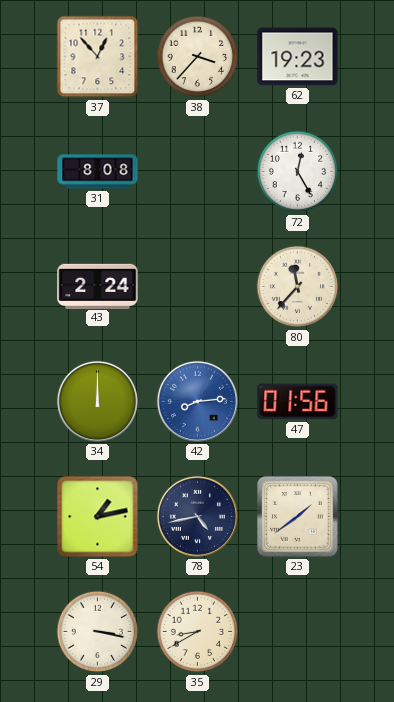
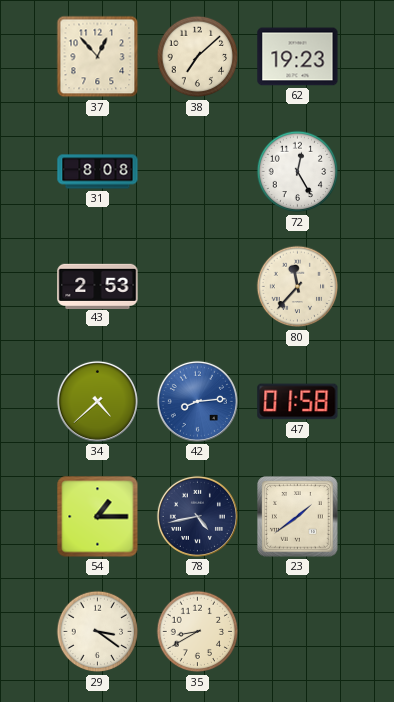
38: 3:37 -> 7:08
43: 2:24 -> 2:53
34: 12:00 -> 4:38
47: 01:56 -> 01:58
54: 1:13 -> 1:15
29: 3:17 -> 3:21
